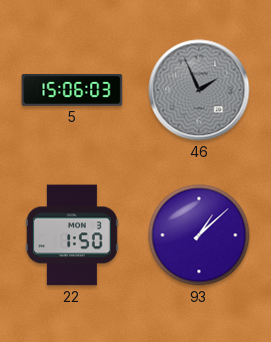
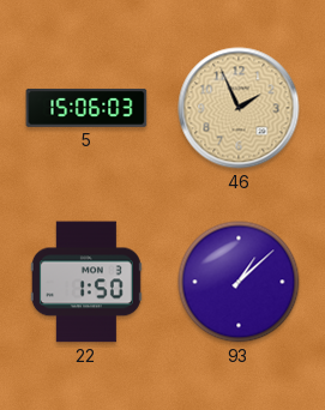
46 dial: grey -> champagne
